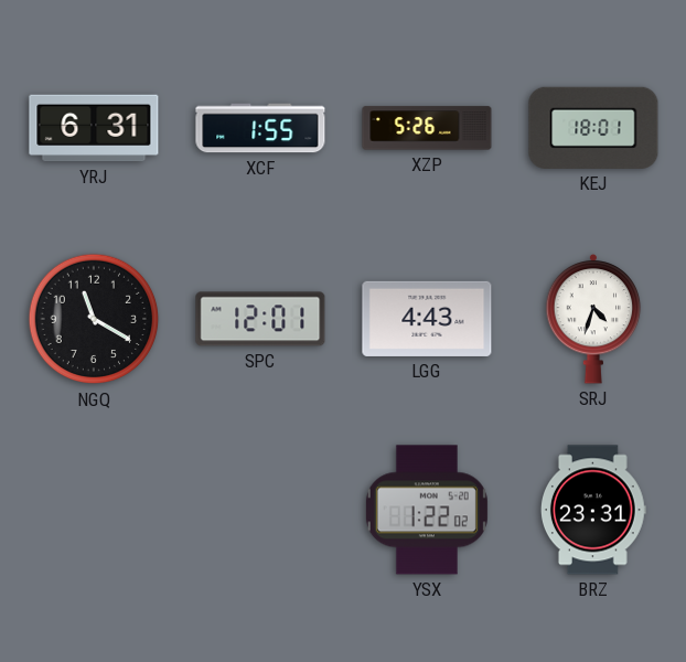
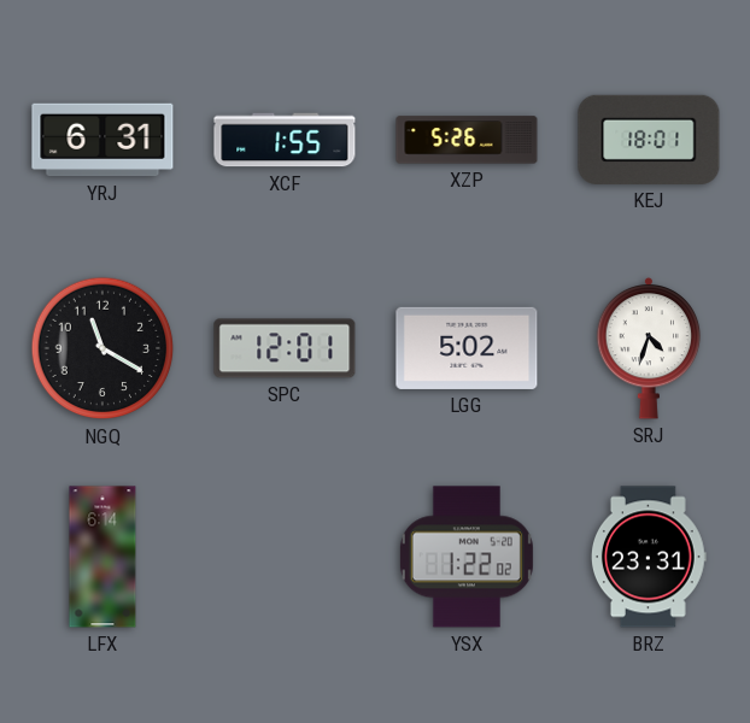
LGG: 4:43 -> 5:02
LFX: none -> 6:14
